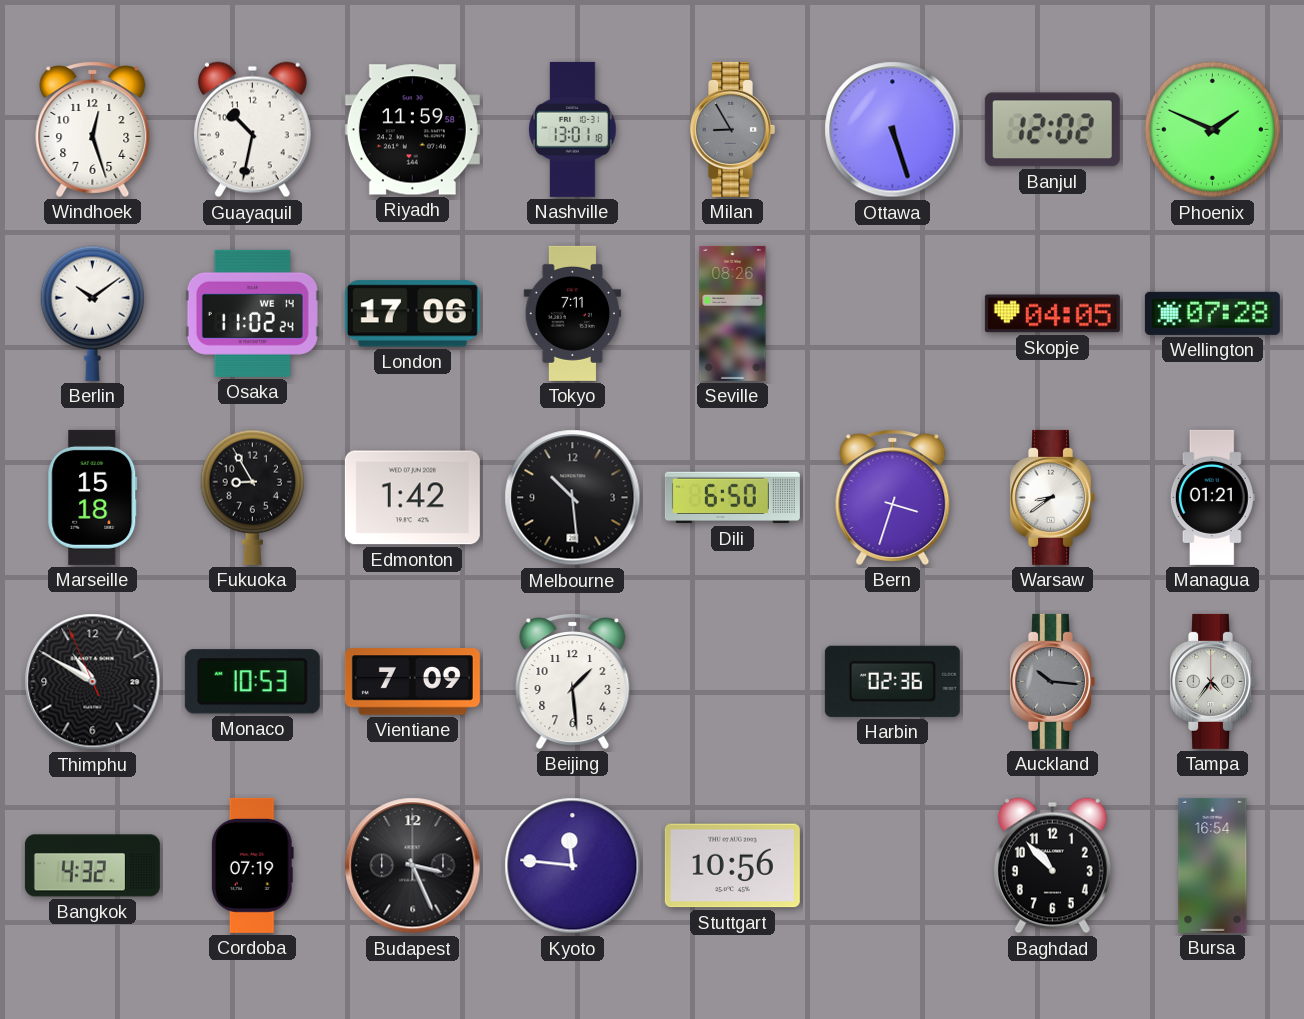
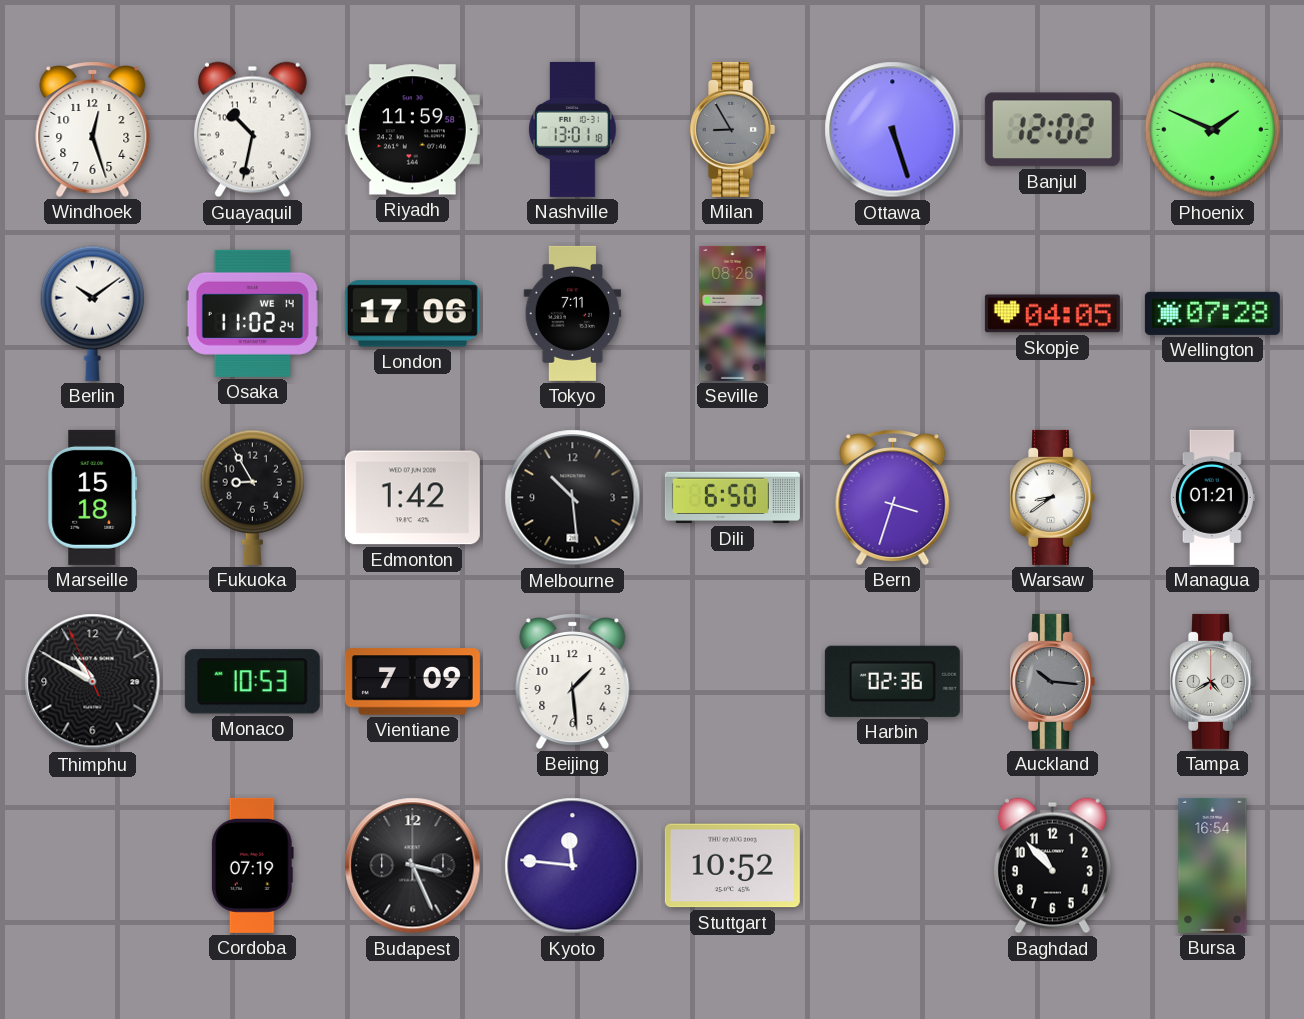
Tampa: 4:36 -> 4:40
Bangkok: 4:32 -> none
Stuttgart: 10:56 -> 10:52
